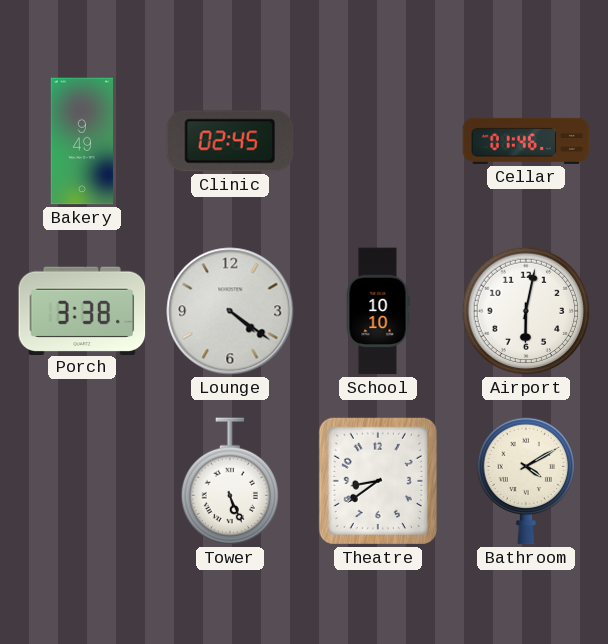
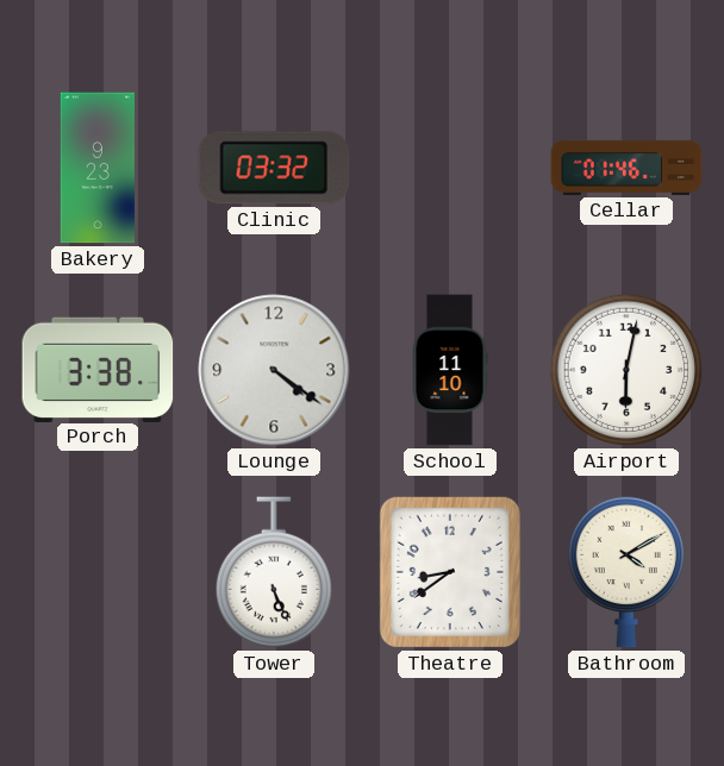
Bakery: 9:49 -> 9:23
Clinic: 02:45 -> 03:32
School: 10:10 -> 11:10
